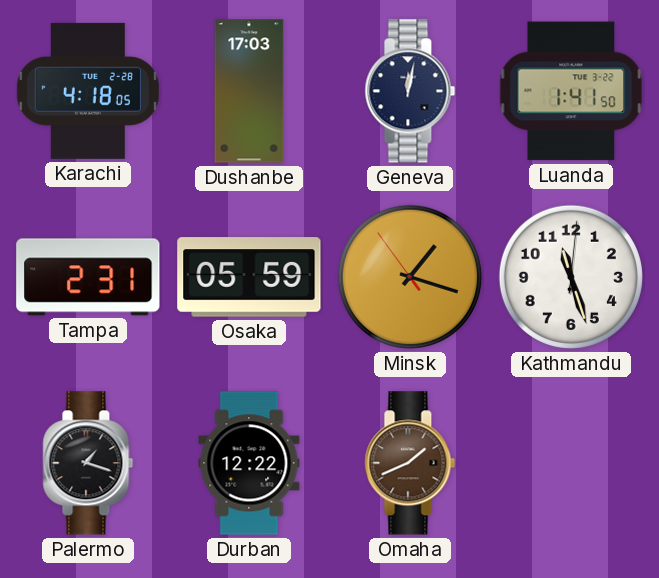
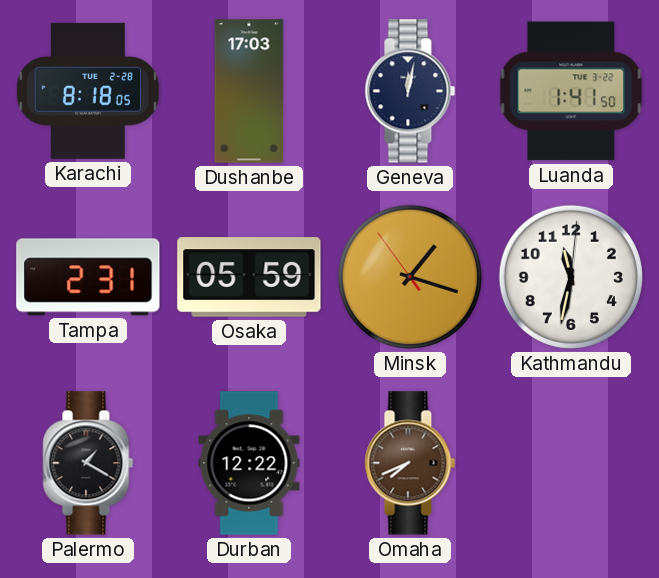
Karachi: 4:18 -> 8:18
Kathmandu: 11:27 -> 11:32
Palermo: 1:18 -> 1:20
Omaha: 1:41 -> 7:41
